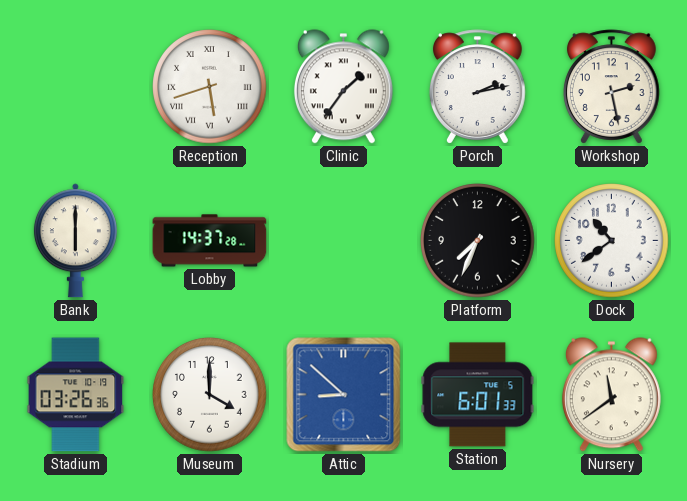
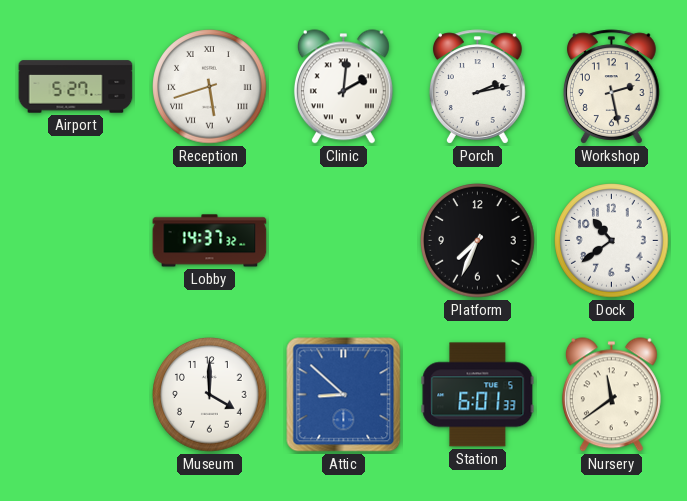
Airport: none -> 5:27
Clinic: 1:36 -> 2:01
Bank: 6:00 -> none
Lobby: 14:37:28 -> 14:37:32
Stadium: 03:26 -> none
